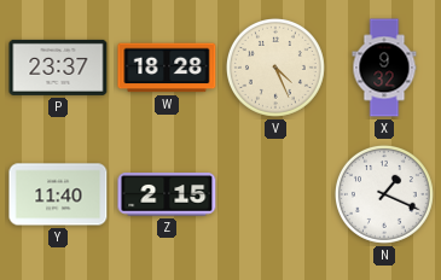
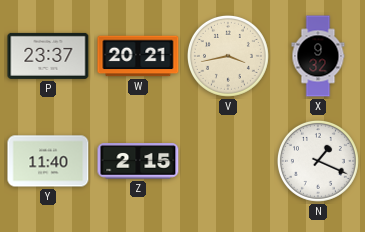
W: 18:28 -> 20:21
V: 4:26 -> 3:43
